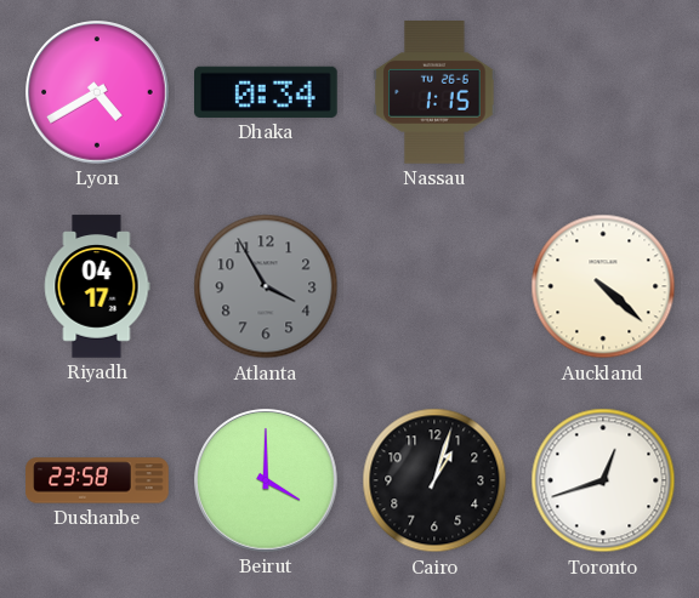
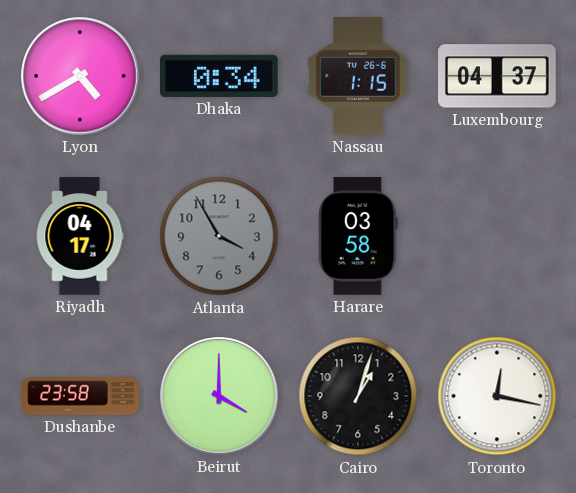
Luxembourg: none -> 04:37
Harare: none -> 03:58
Auckland: 4:22 -> none
Toronto: 12:42 -> 12:17
